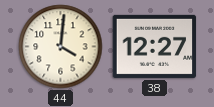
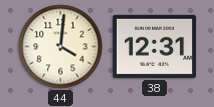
38: 12:27 -> 12:31
